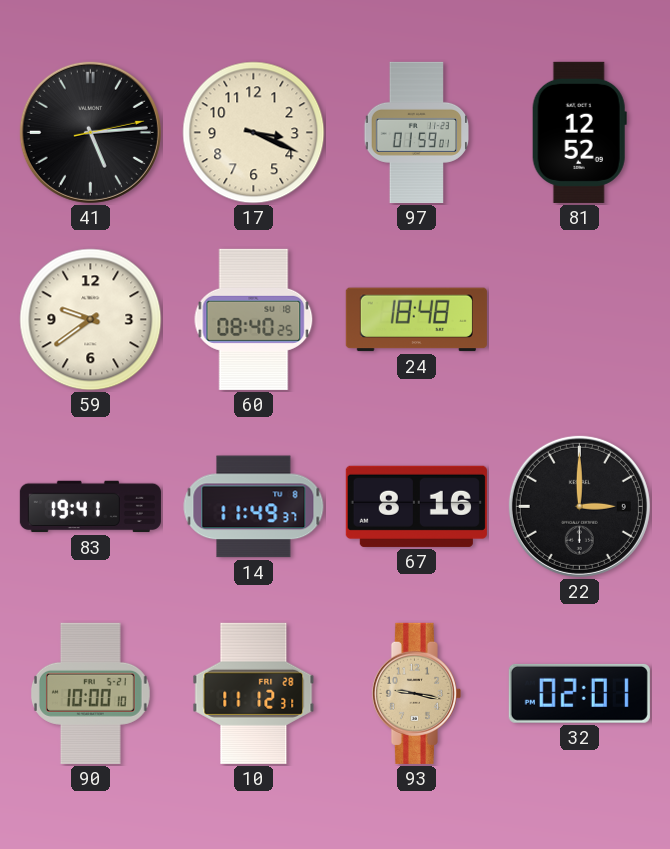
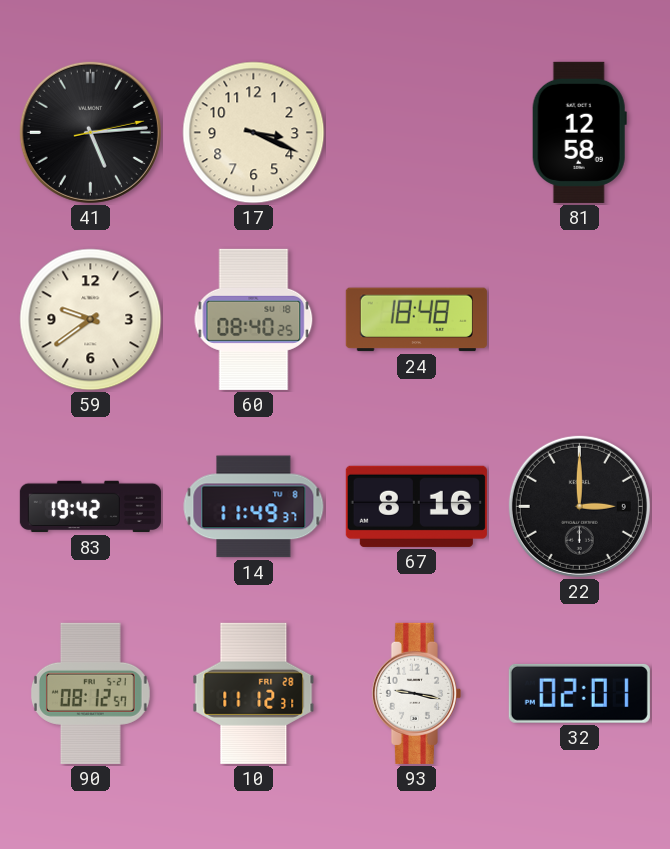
97: 01:59 -> none
81: 12:52 -> 12:58
83: 19:41 -> 19:42
90: 10:00 -> 08:12
93 dial: champagne -> white
